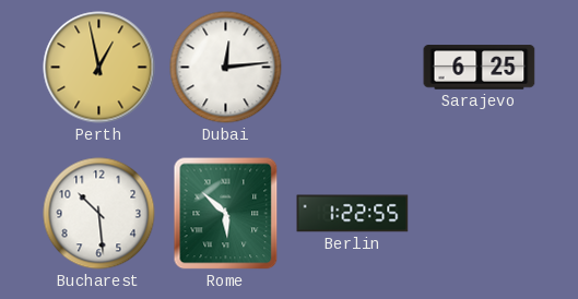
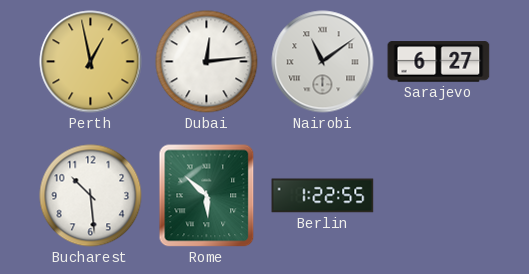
Nairobi: none -> 11:09
Sarajevo: 6:25 -> 6:27
